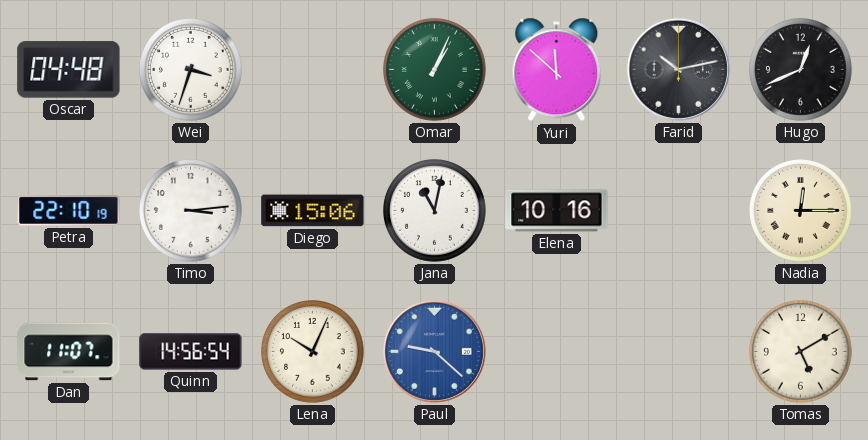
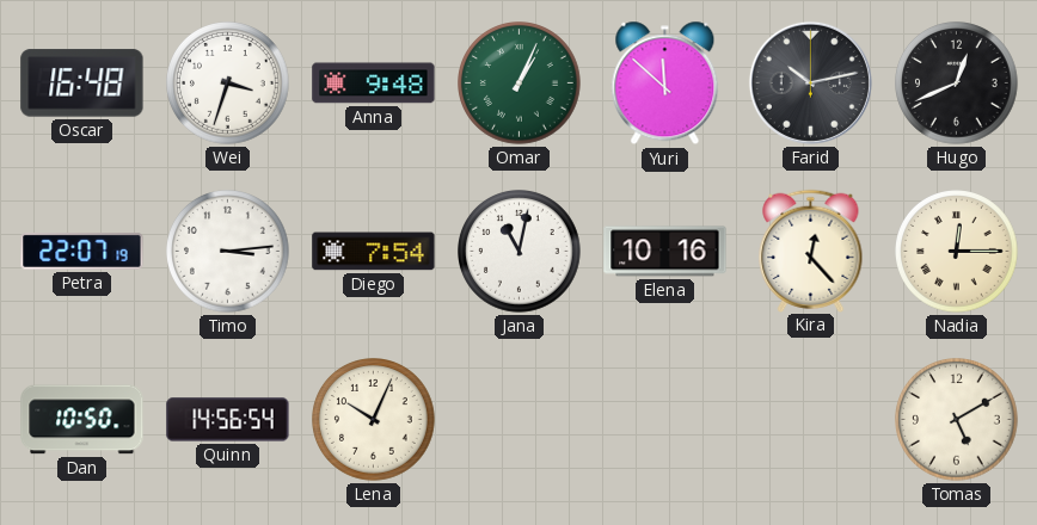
Oscar: 04:48 -> 16:48
Anna: none -> 9:48
Petra: 22:10 -> 22:07
Diego: 15:06 -> 7:54
Kira: none -> 12:23
Dan: 11:07 -> 10:50
Paul: 9:22 -> none
